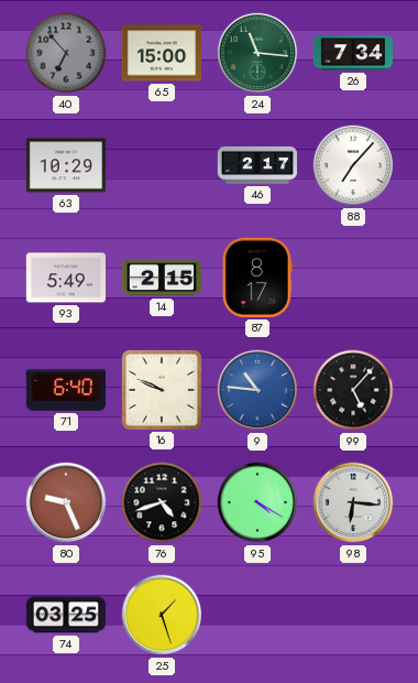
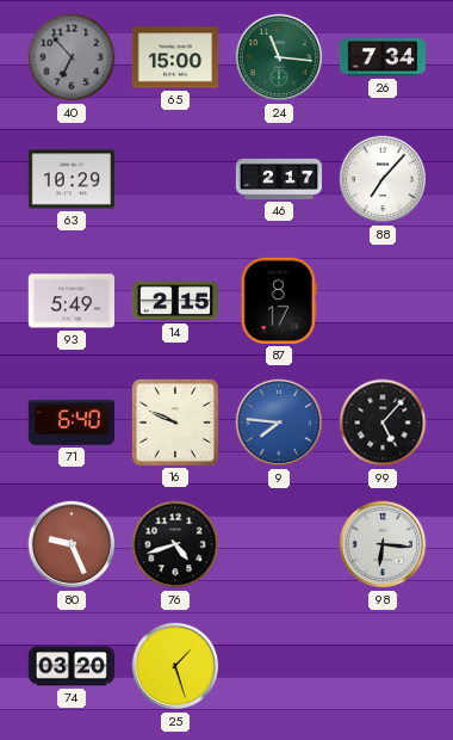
9: 10:46 -> 7:46
95: 4:20 -> none
74: 03:25 -> 03:20
